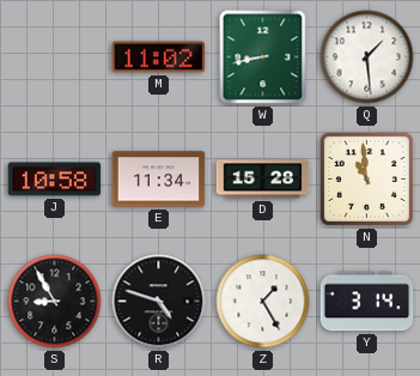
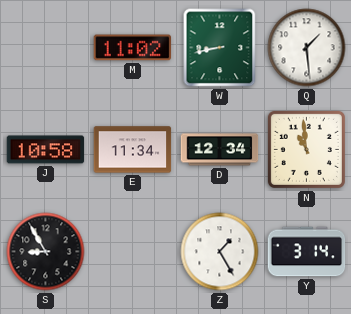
D: 15:28 -> 12:34
R: 4:48 -> none
